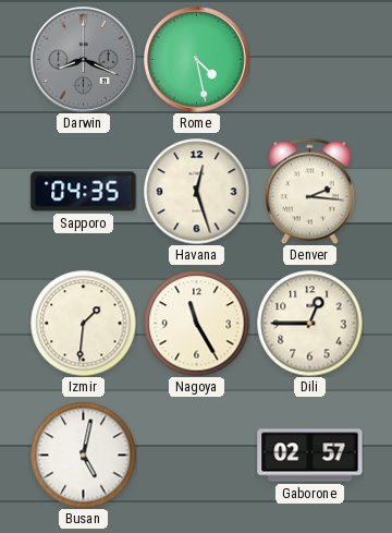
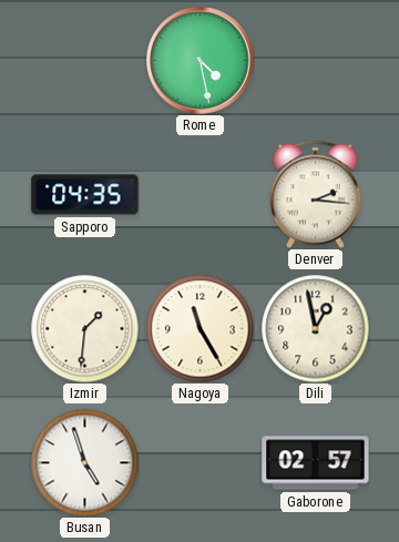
Darwin: 8:19 -> none
Havana: 12:27 -> none
Dili: 12:45 -> 12:58
Busan: 5:02 -> 4:57
